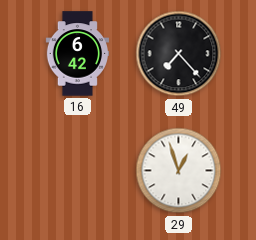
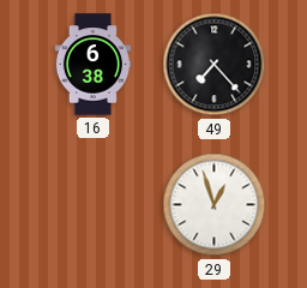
16: 6:42 -> 6:38
